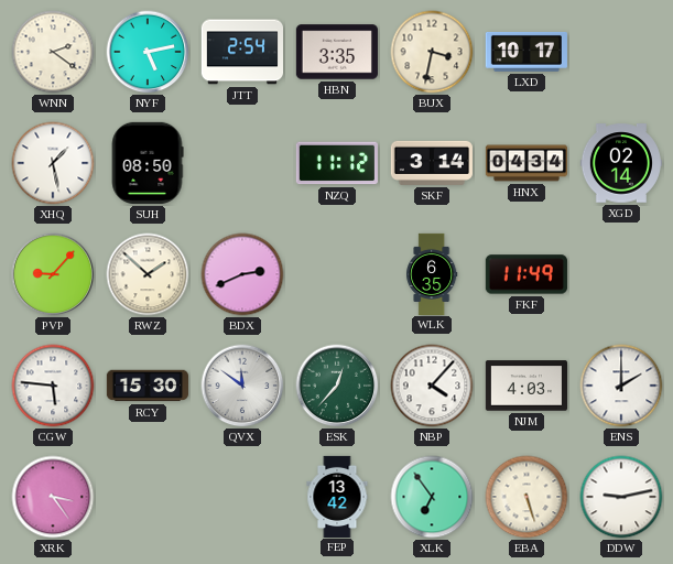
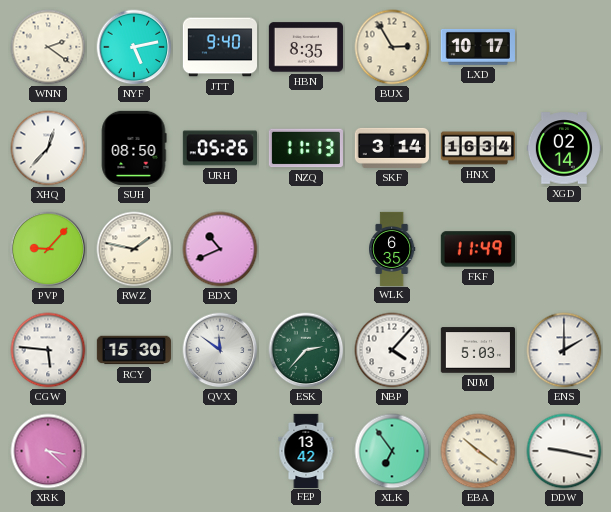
JTT: 2:54 -> 9:40
HBN: 3:35 -> 8:35
BUX: 3:32 -> 2:55
XHQ: 1:28 -> 12:37
URH: none -> 05:26
NZQ: 11:12 -> 11:13
HNX: 04:34 -> 16:34
RWZ: 1:52 -> 1:47
BDX: 2:41 -> 10:41
ESK: 12:37 -> 2:37
NJM: 4:03 -> 5:03
XRK: 3:24 -> 3:22
EBA: 5:27 -> 10:21
DDW: 9:13 -> 9:17
